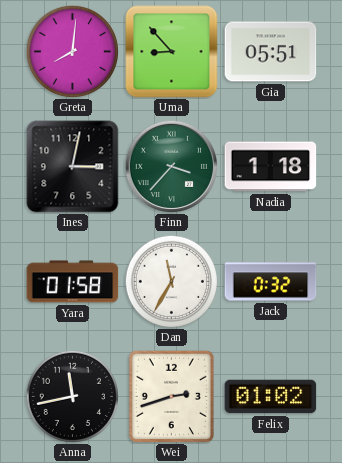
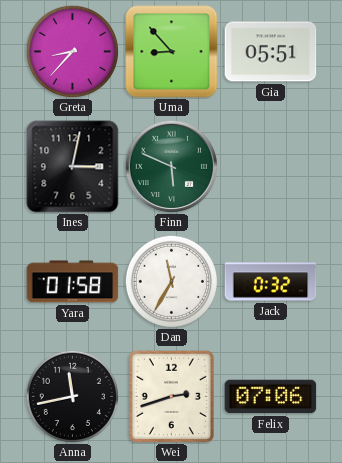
Greta: 8:01 -> 8:37
Finn: 3:37 -> 5:49
Nadia: 1:18 -> none
Felix: 01:02 -> 07:06
